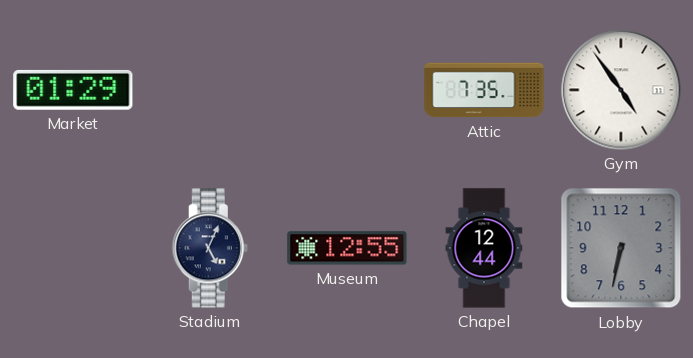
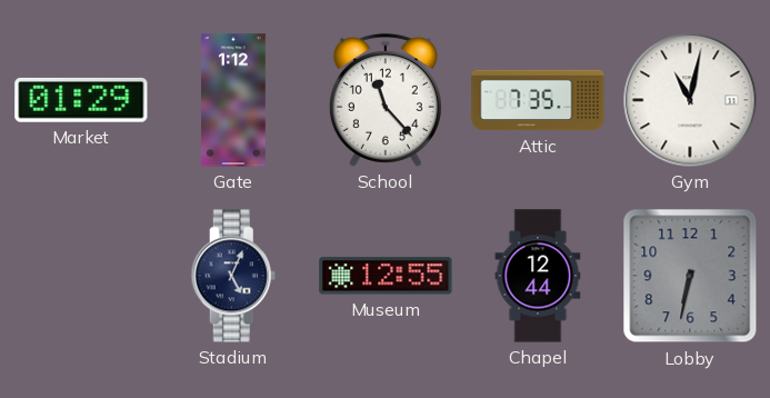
Gate: none -> 1:12
School: none -> 11:23
Gym: 4:54 -> 11:02
